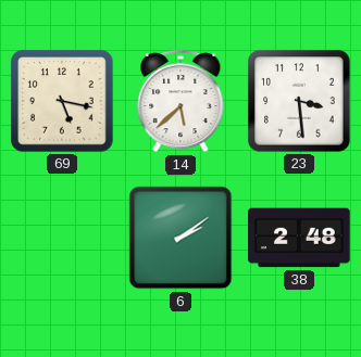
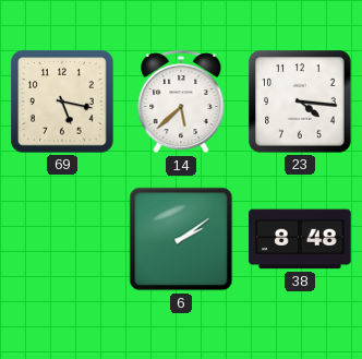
23: 3:29 -> 4:16
38: 2:48 -> 8:48
